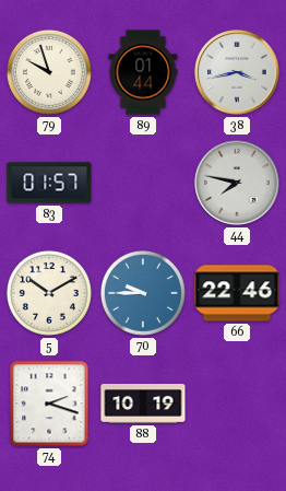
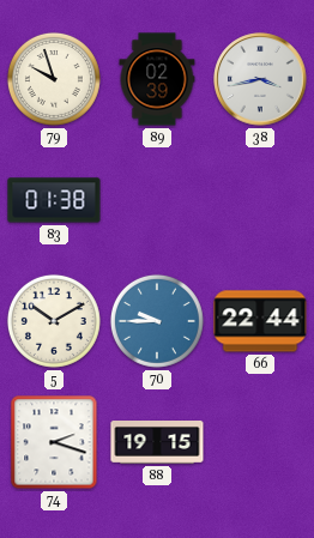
89: 01:44 -> 02:39
83: 01:57 -> 01:38
44: 7:47 -> none
66: 22:46 -> 22:44
88: 10:19 -> 19:15
